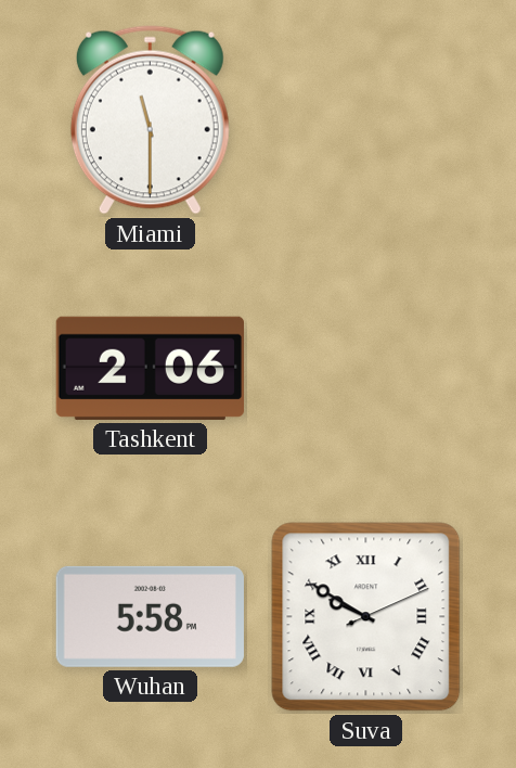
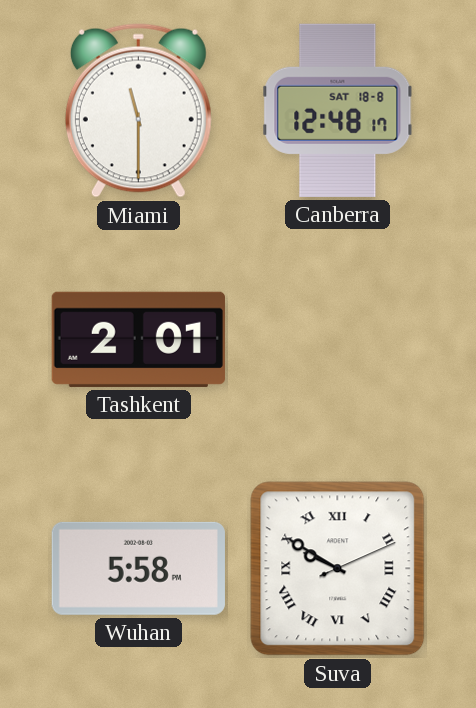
Canberra: none -> 12:48
Tashkent: 2:06 -> 2:01
